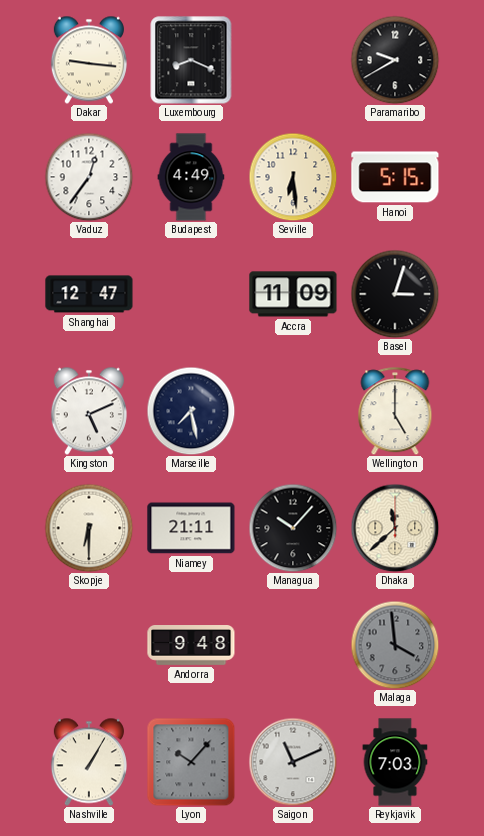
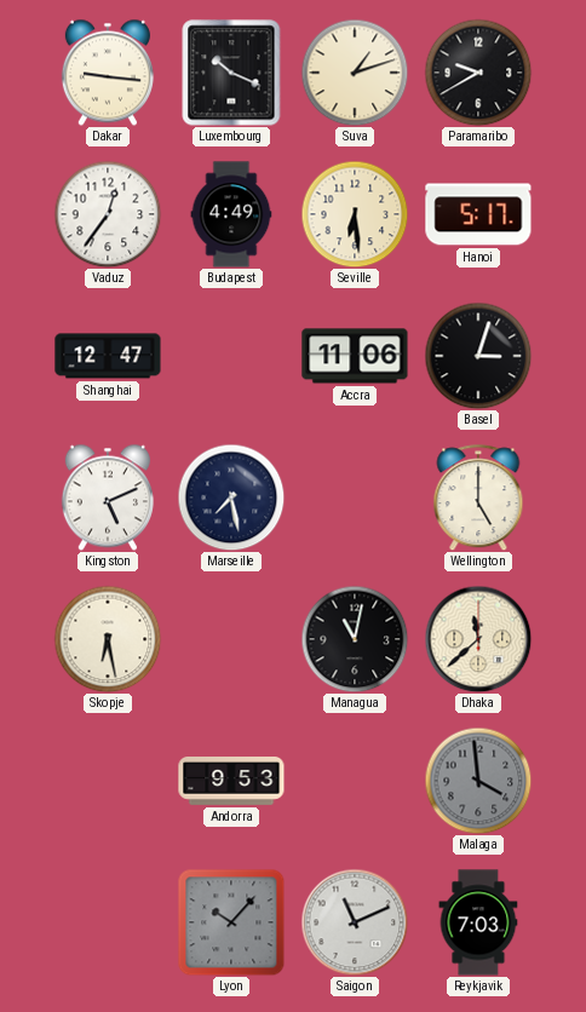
Luxembourg: 8:19 -> 10:19
Suva: none -> 1:12
Hanoi: 5:15 -> 5:17
Accra: 11:09 -> 11:06
Skopje: 6:30 -> 6:28
Niamey: 21:11 -> none
Managua: 10:07 -> 11:02
Andorra: 9:48 -> 9:53
Nashville: 1:05 -> none
